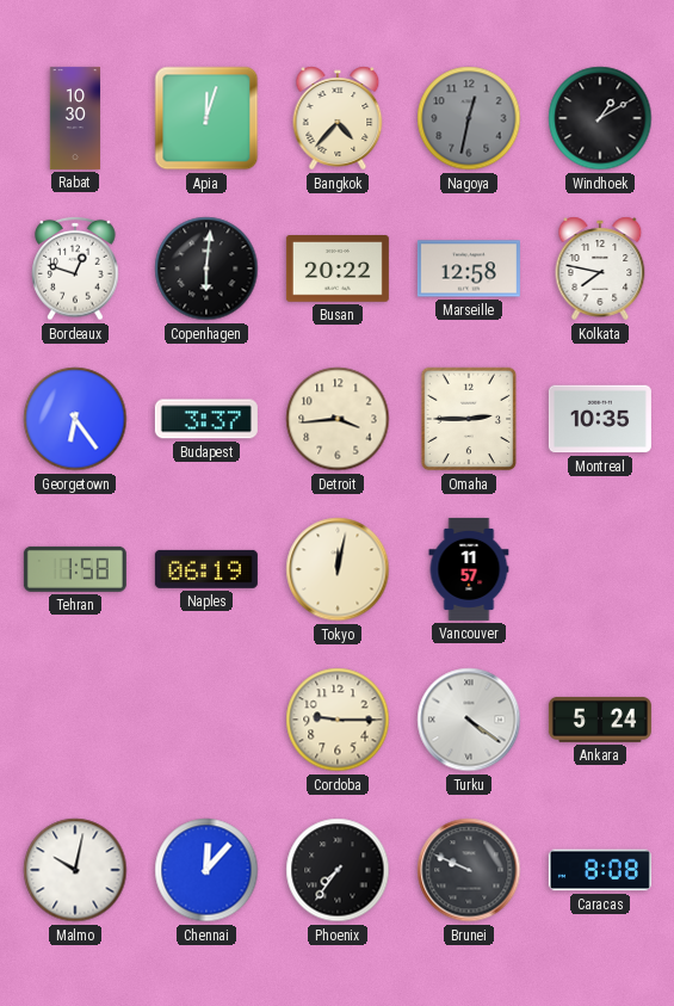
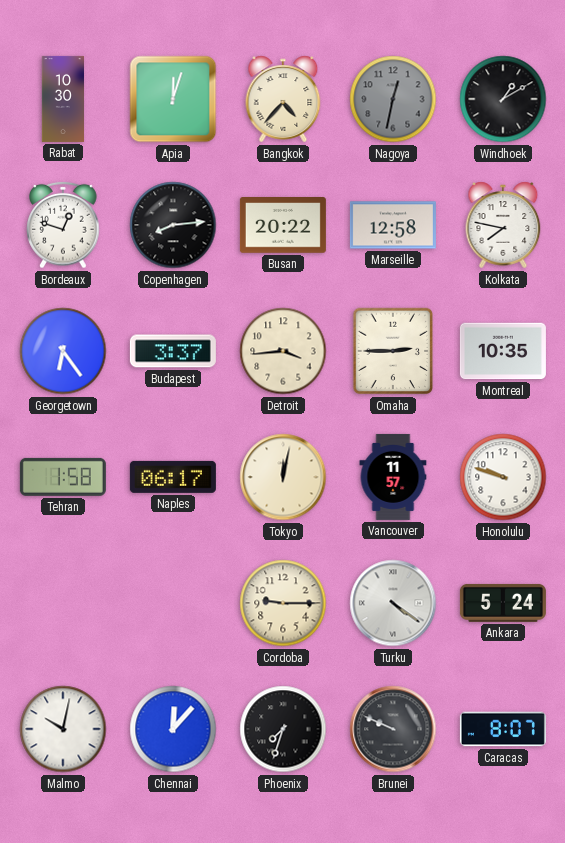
Copenhagen: 6:01 -> 8:14
Naples: 06:19 -> 06:17
Honolulu: none -> 9:48
Phoenix: 7:36 -> 7:33
Caracas: 8:08 -> 8:07
